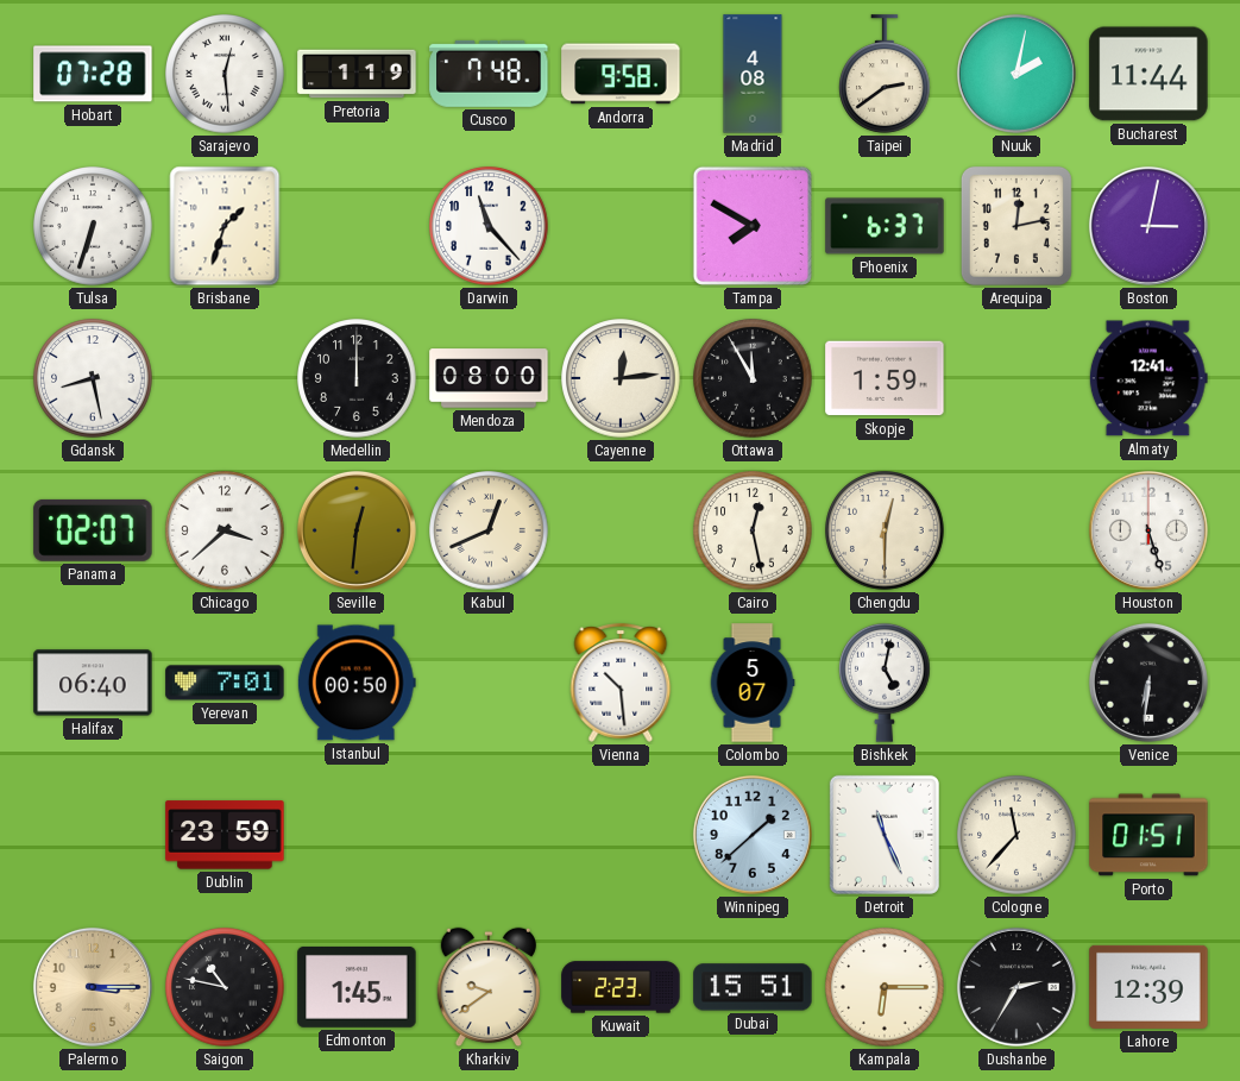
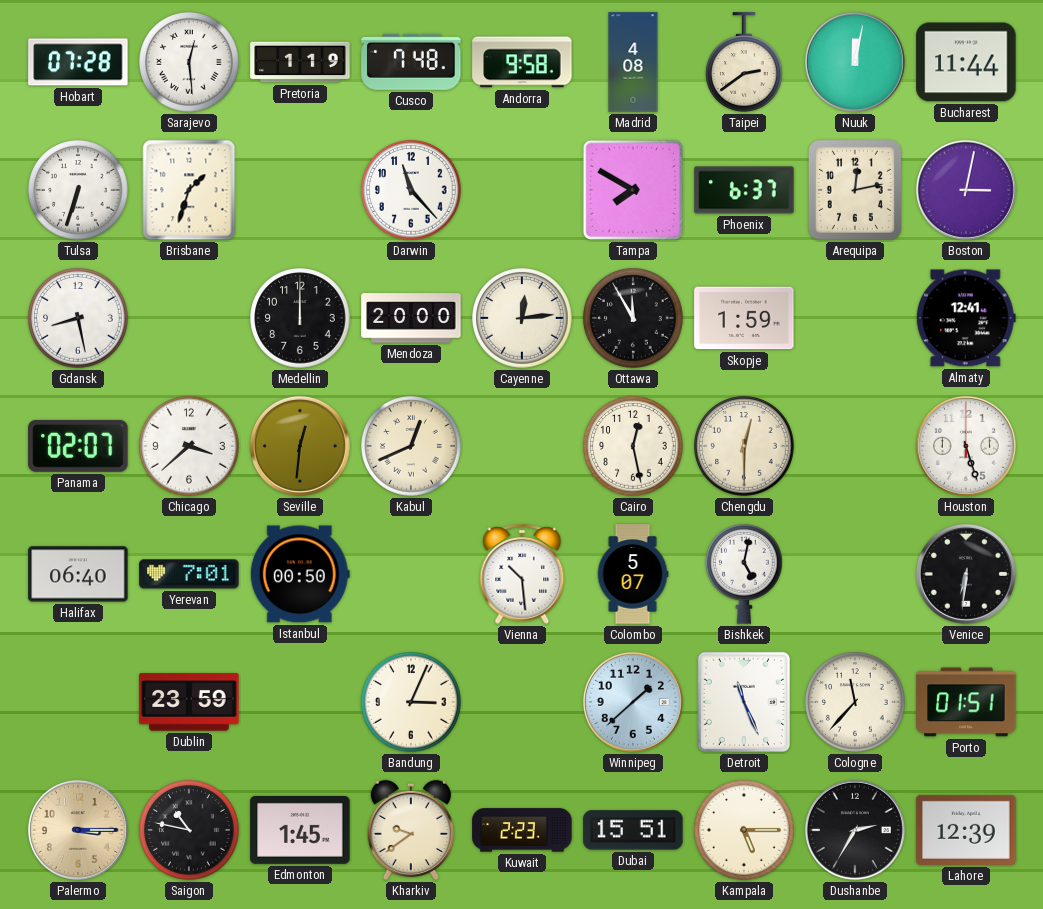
Nuuk: 2:02 -> 12:02
Mendoza: 08:00 -> 20:00
Bandung: none -> 3:04
Kampala: 6:15 -> 5:15
